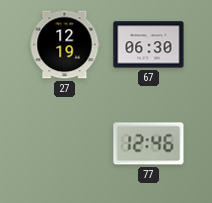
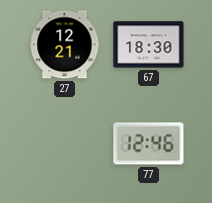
27: 12:19 -> 12:21
67: 06:30 -> 18:30
